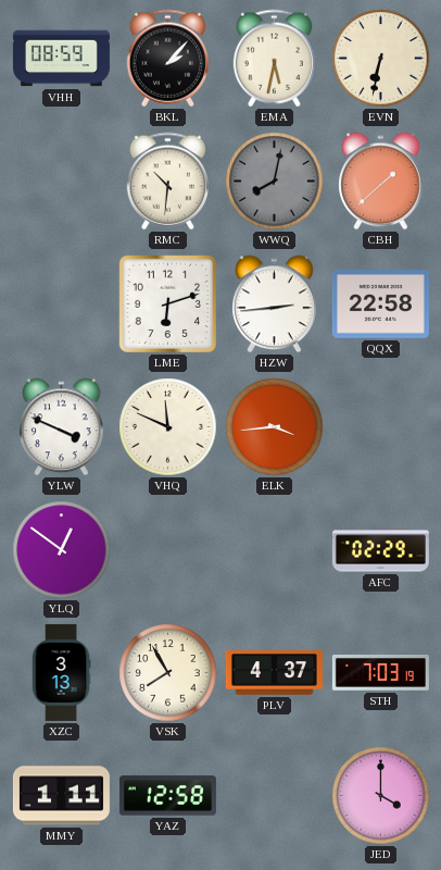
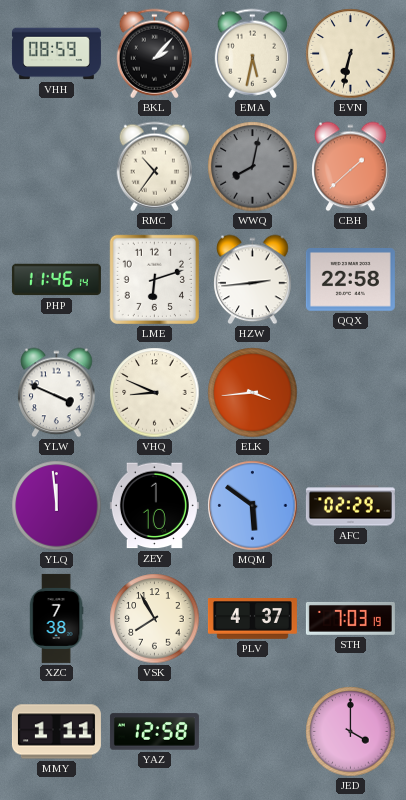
RMC: 10:31 -> 10:36
PHP: none -> 11:46
VHQ: 11:49 -> 8:49
YLQ: 12:51 -> 11:59
ZEY: none -> 1:10
MQM: none -> 5:51
XZC: 3:13 -> 7:38
